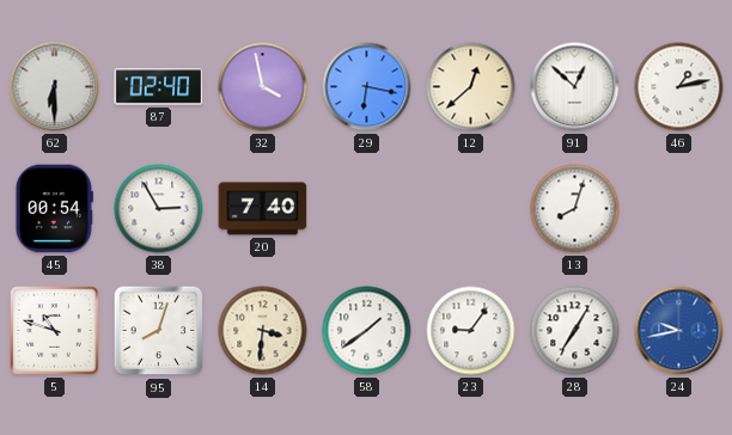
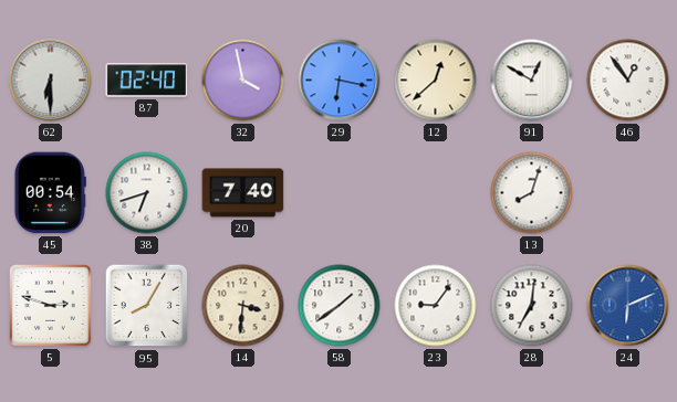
91: 12:52 -> 12:50
46: 1:13 -> 12:54
38: 2:55 -> 6:42
5: 10:48 -> 2:48
95: 8:03 -> 8:05
28: 7:05 -> 7:01
24: 9:43 -> 6:11
